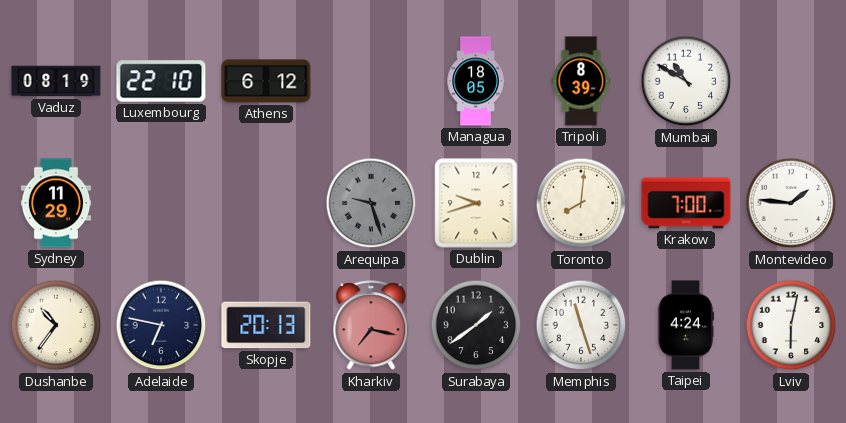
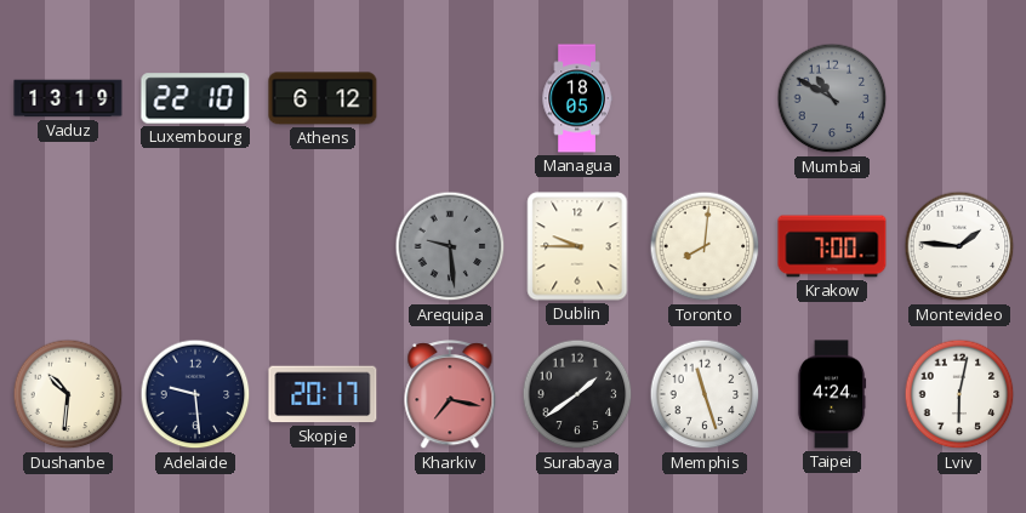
Vaduz: 08:19 -> 13:19
Tripoli: 8:39 -> none
Mumbai dial: white -> grey
Sydney: 11:29 -> none
Arequipa: 9:27 -> 9:29
Dublin: 9:42 -> 9:45
Dushanbe: 10:36 -> 10:31
Adelaide: 6:47 -> 9:29
Skopje: 20:13 -> 20:17
